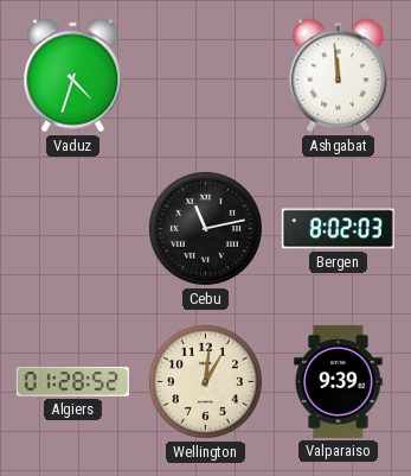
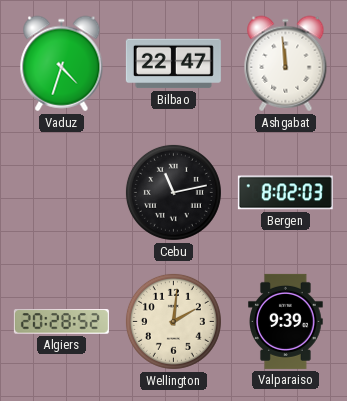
Bilbao: none -> 22:47
Algiers: 01:28 -> 20:28
Wellington: 1:01 -> 2:01
